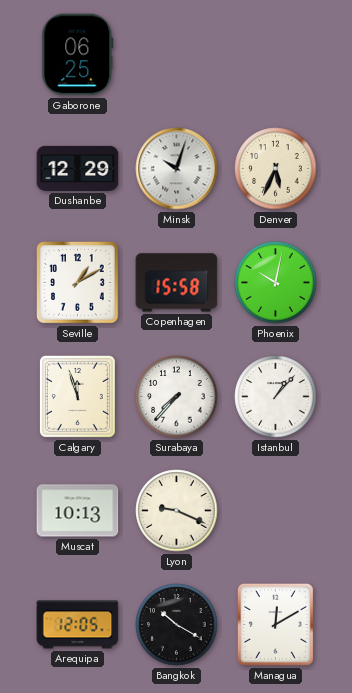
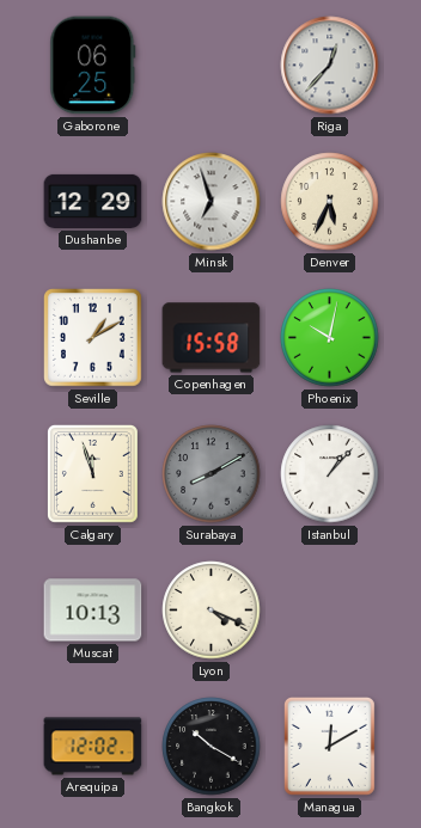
Riga: none -> 12:37
Minsk: 10:03 -> 6:57
Surabaya: 7:37 -> 8:10
Surabaya dial: white -> grey
Lyon: 9:19 -> 4:19
Arequipa: 12:05 -> 12:02
